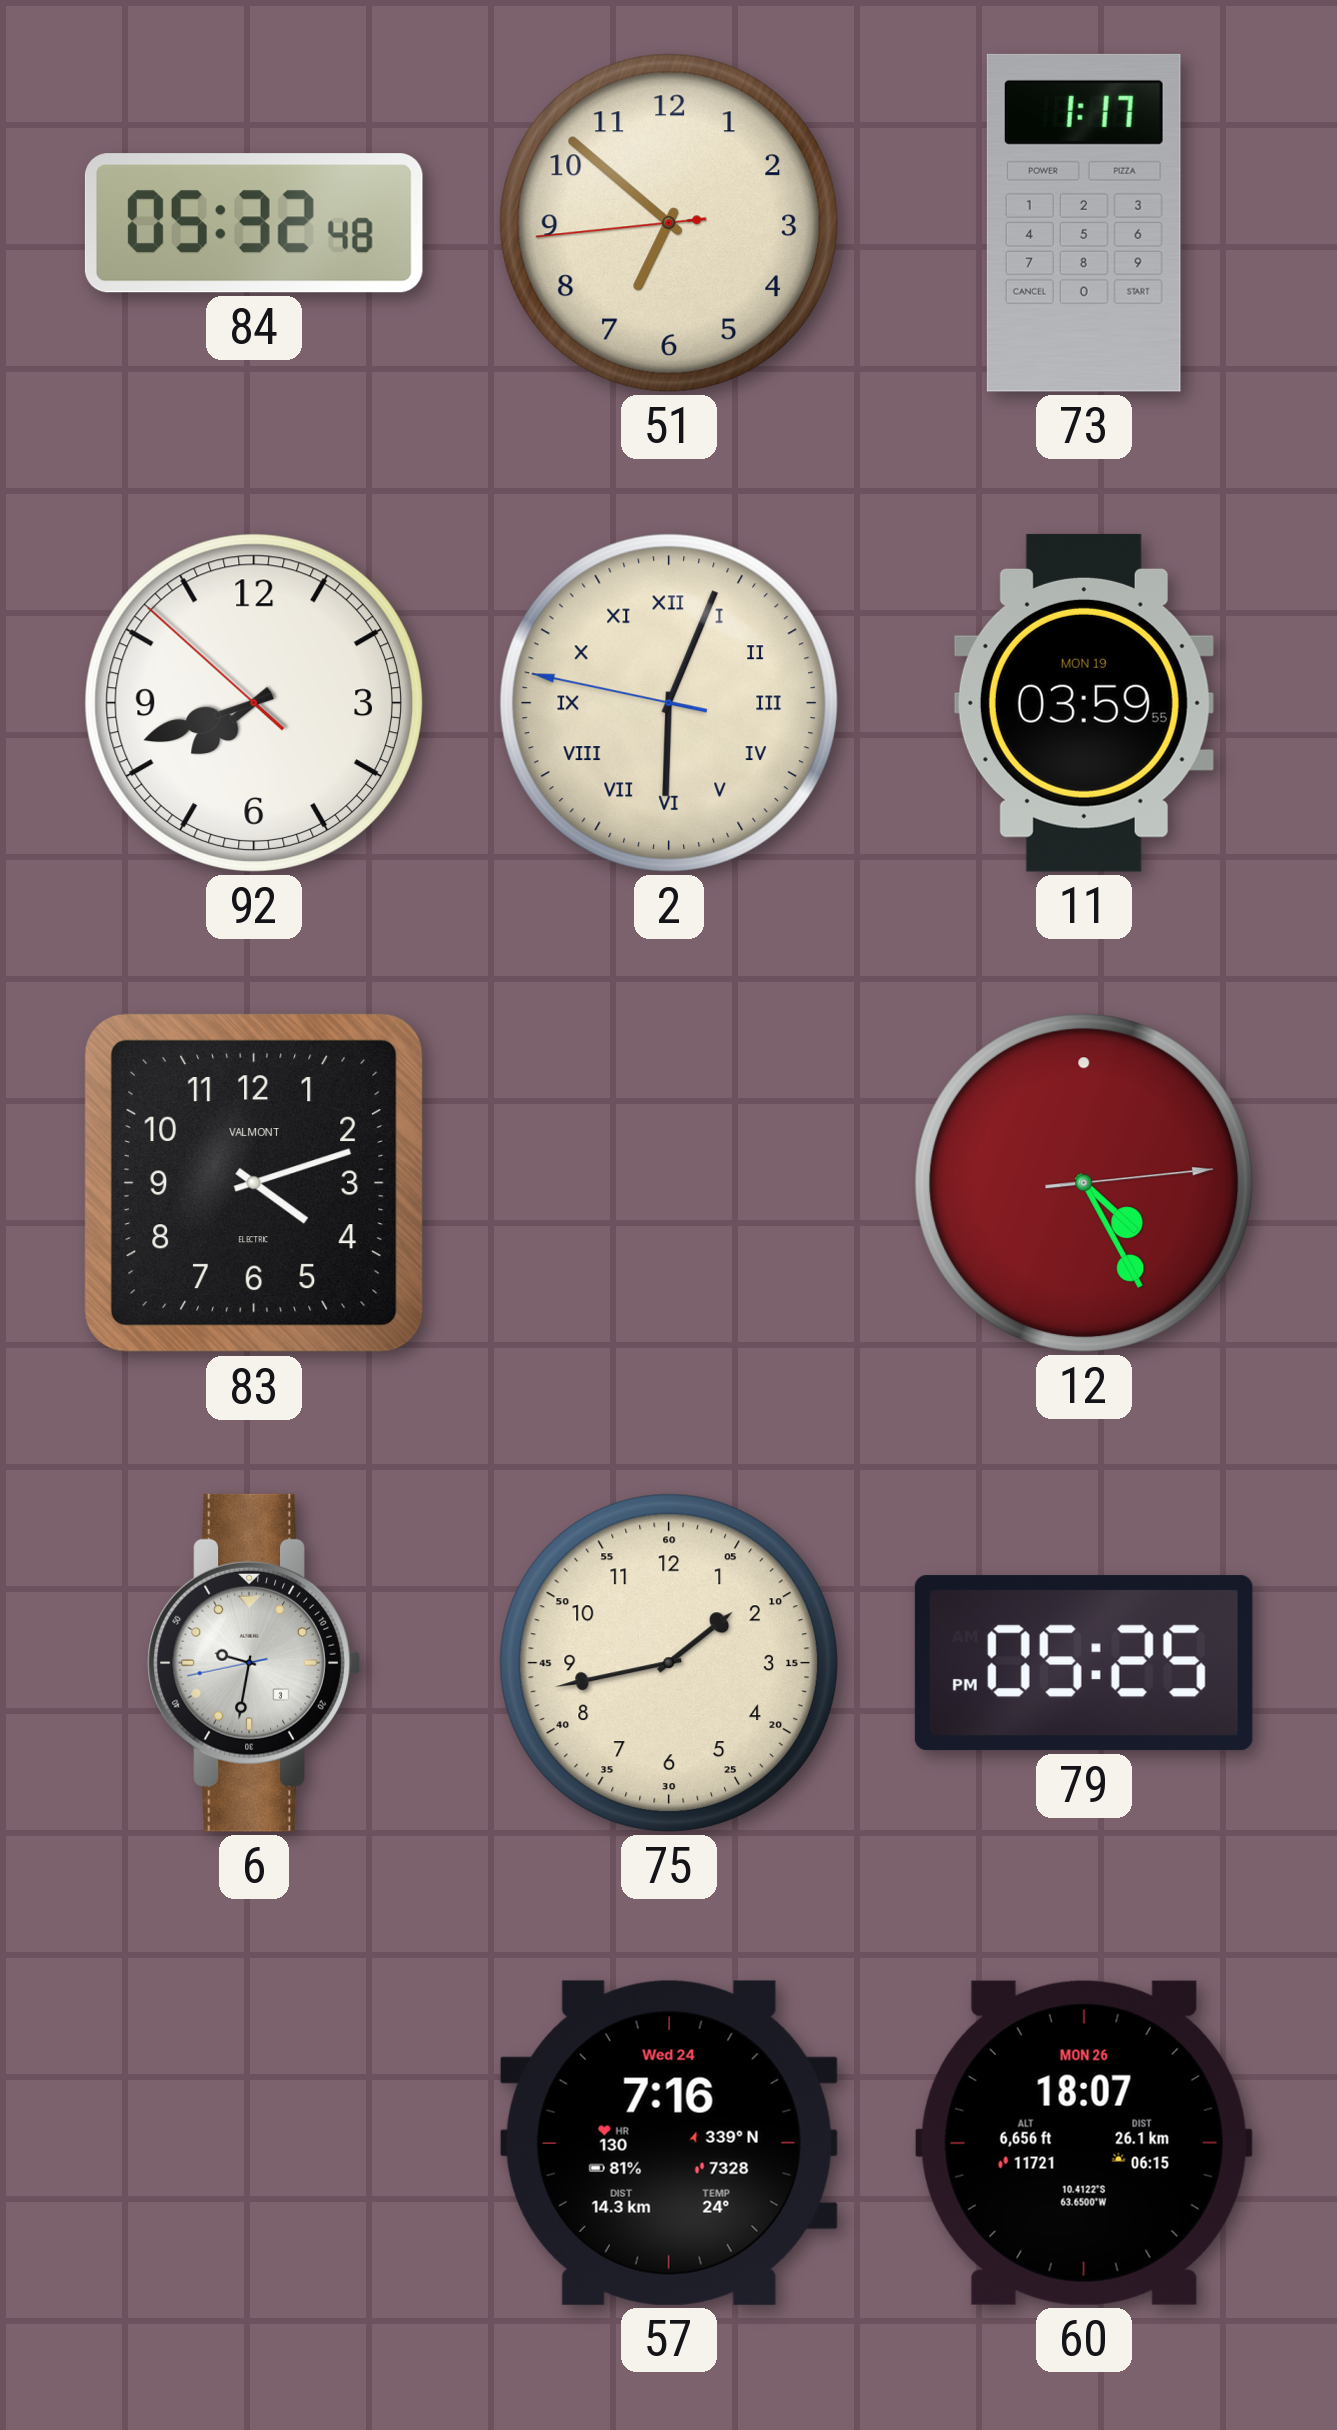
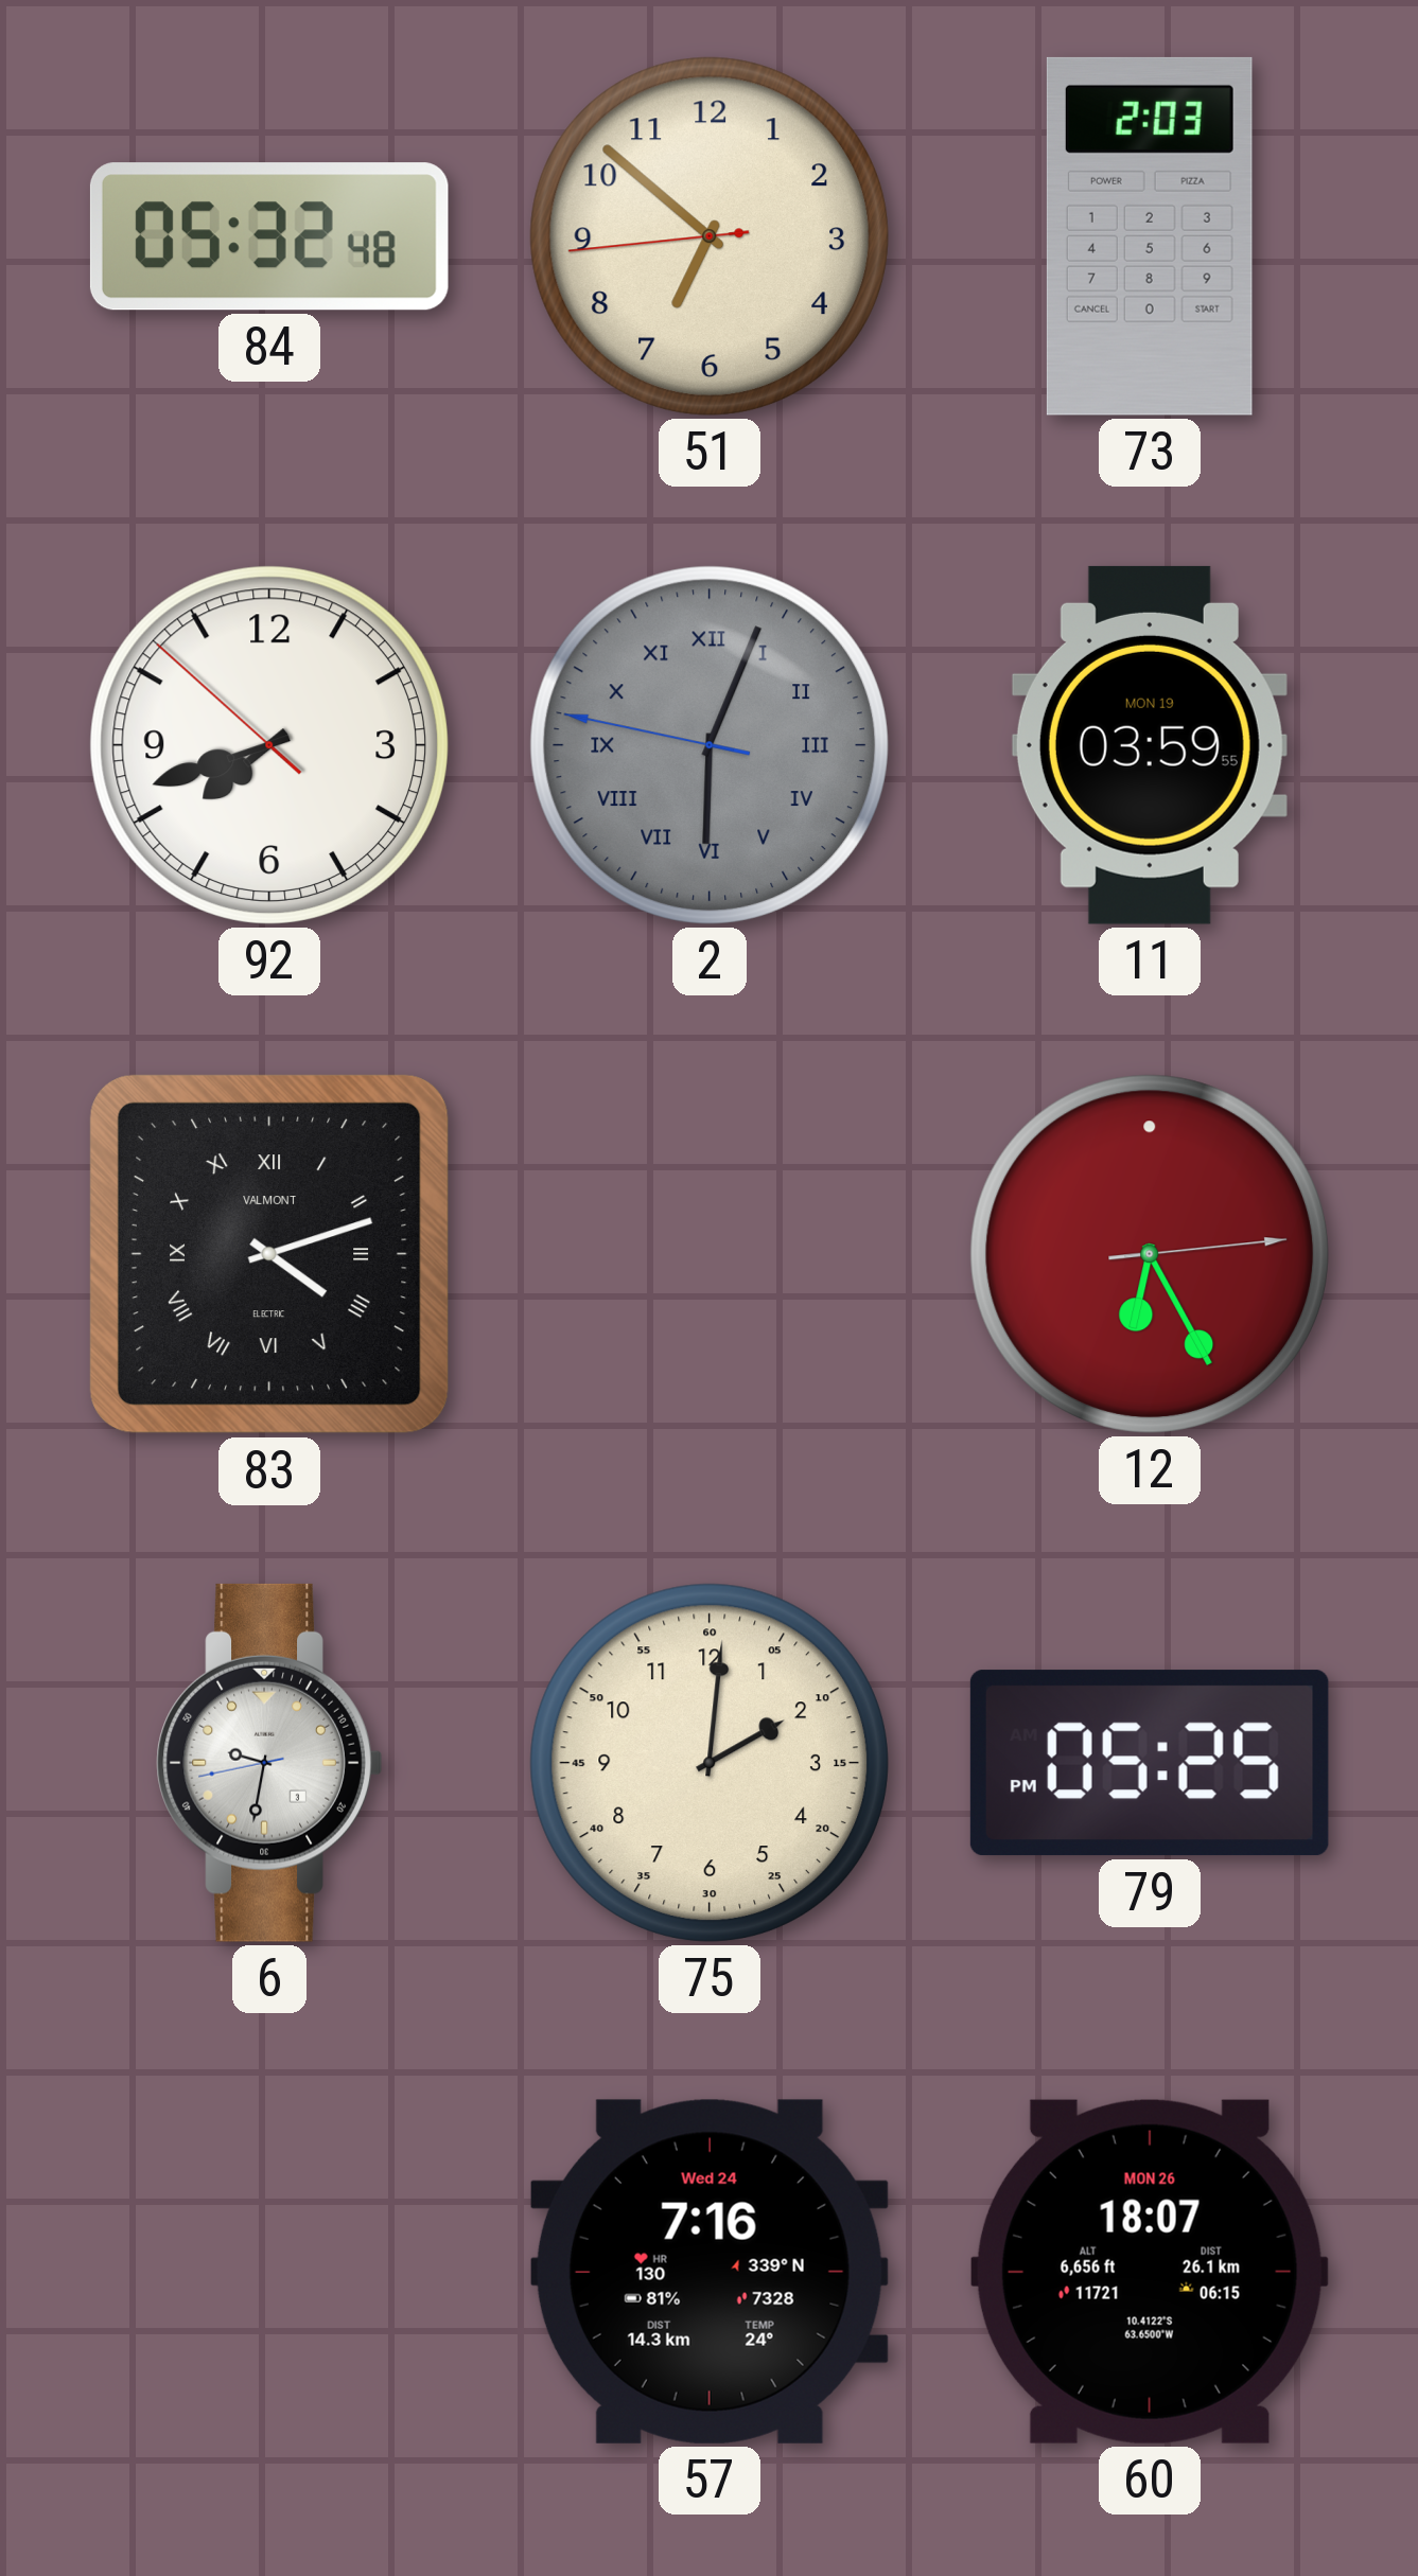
73: 1:17 -> 2:03
2 dial: cream -> grey
83 numerals: Arabic -> Roman
12: 4:25 -> 6:25
75: 1:43 -> 2:01
